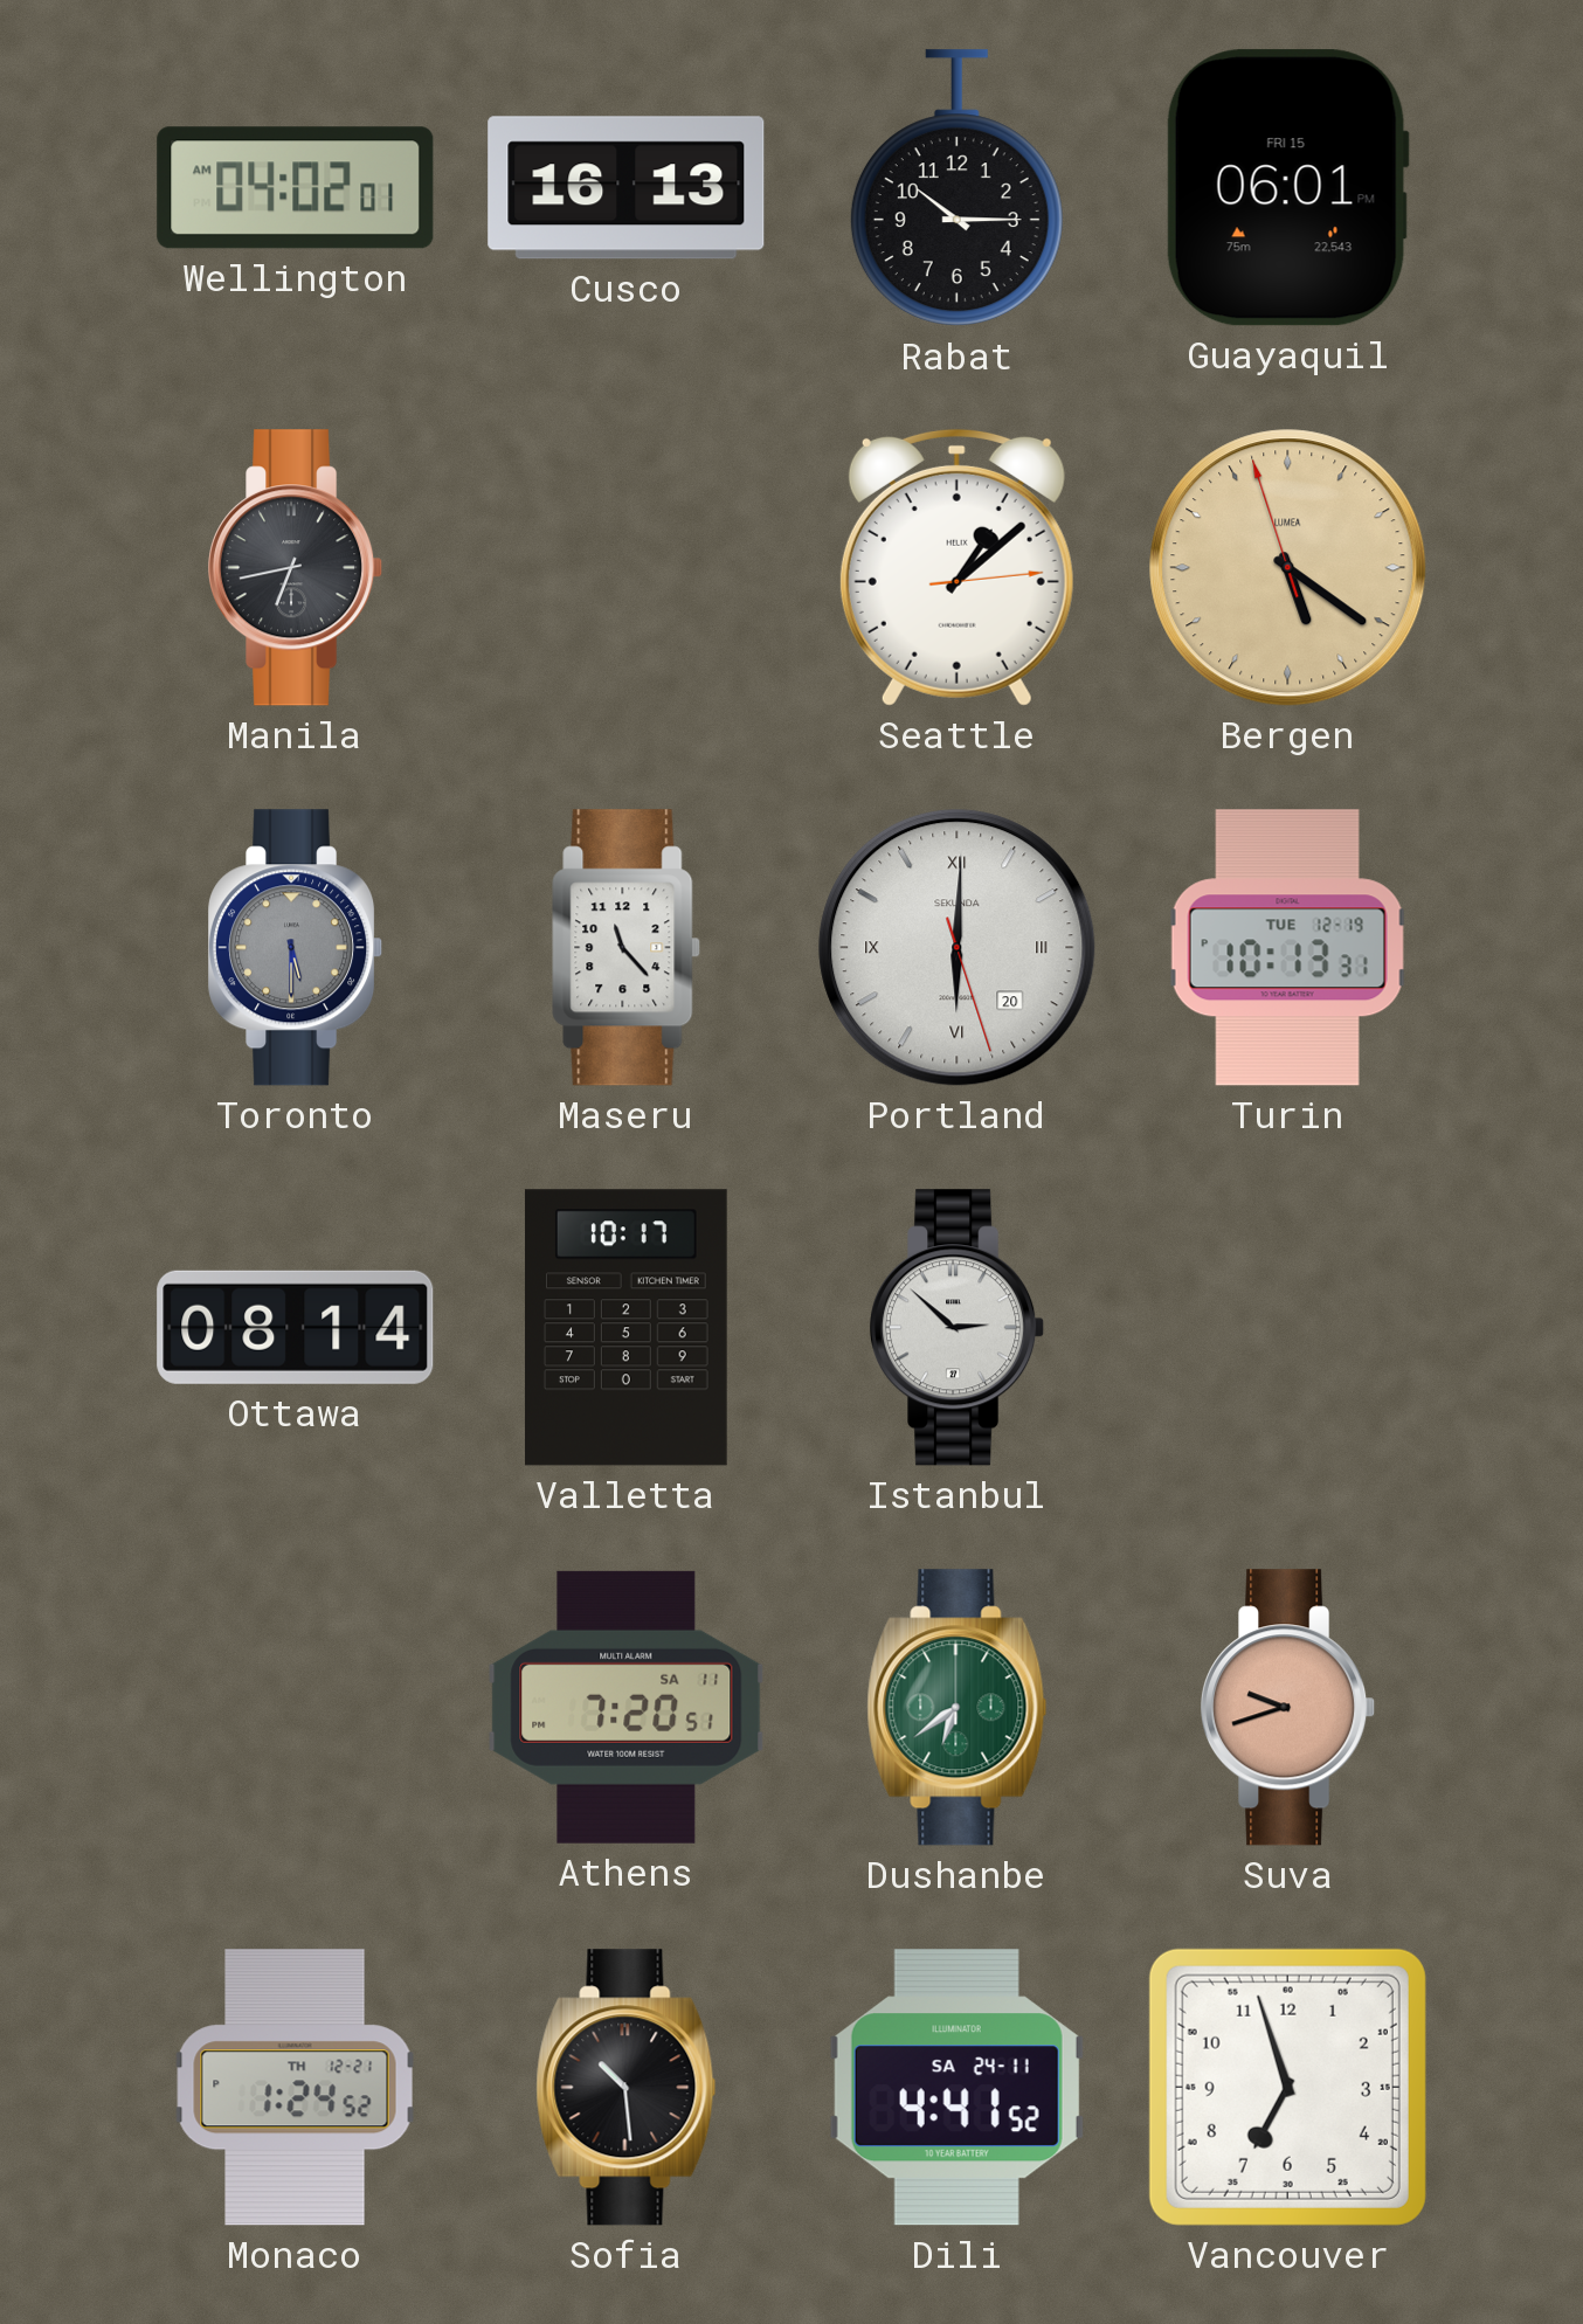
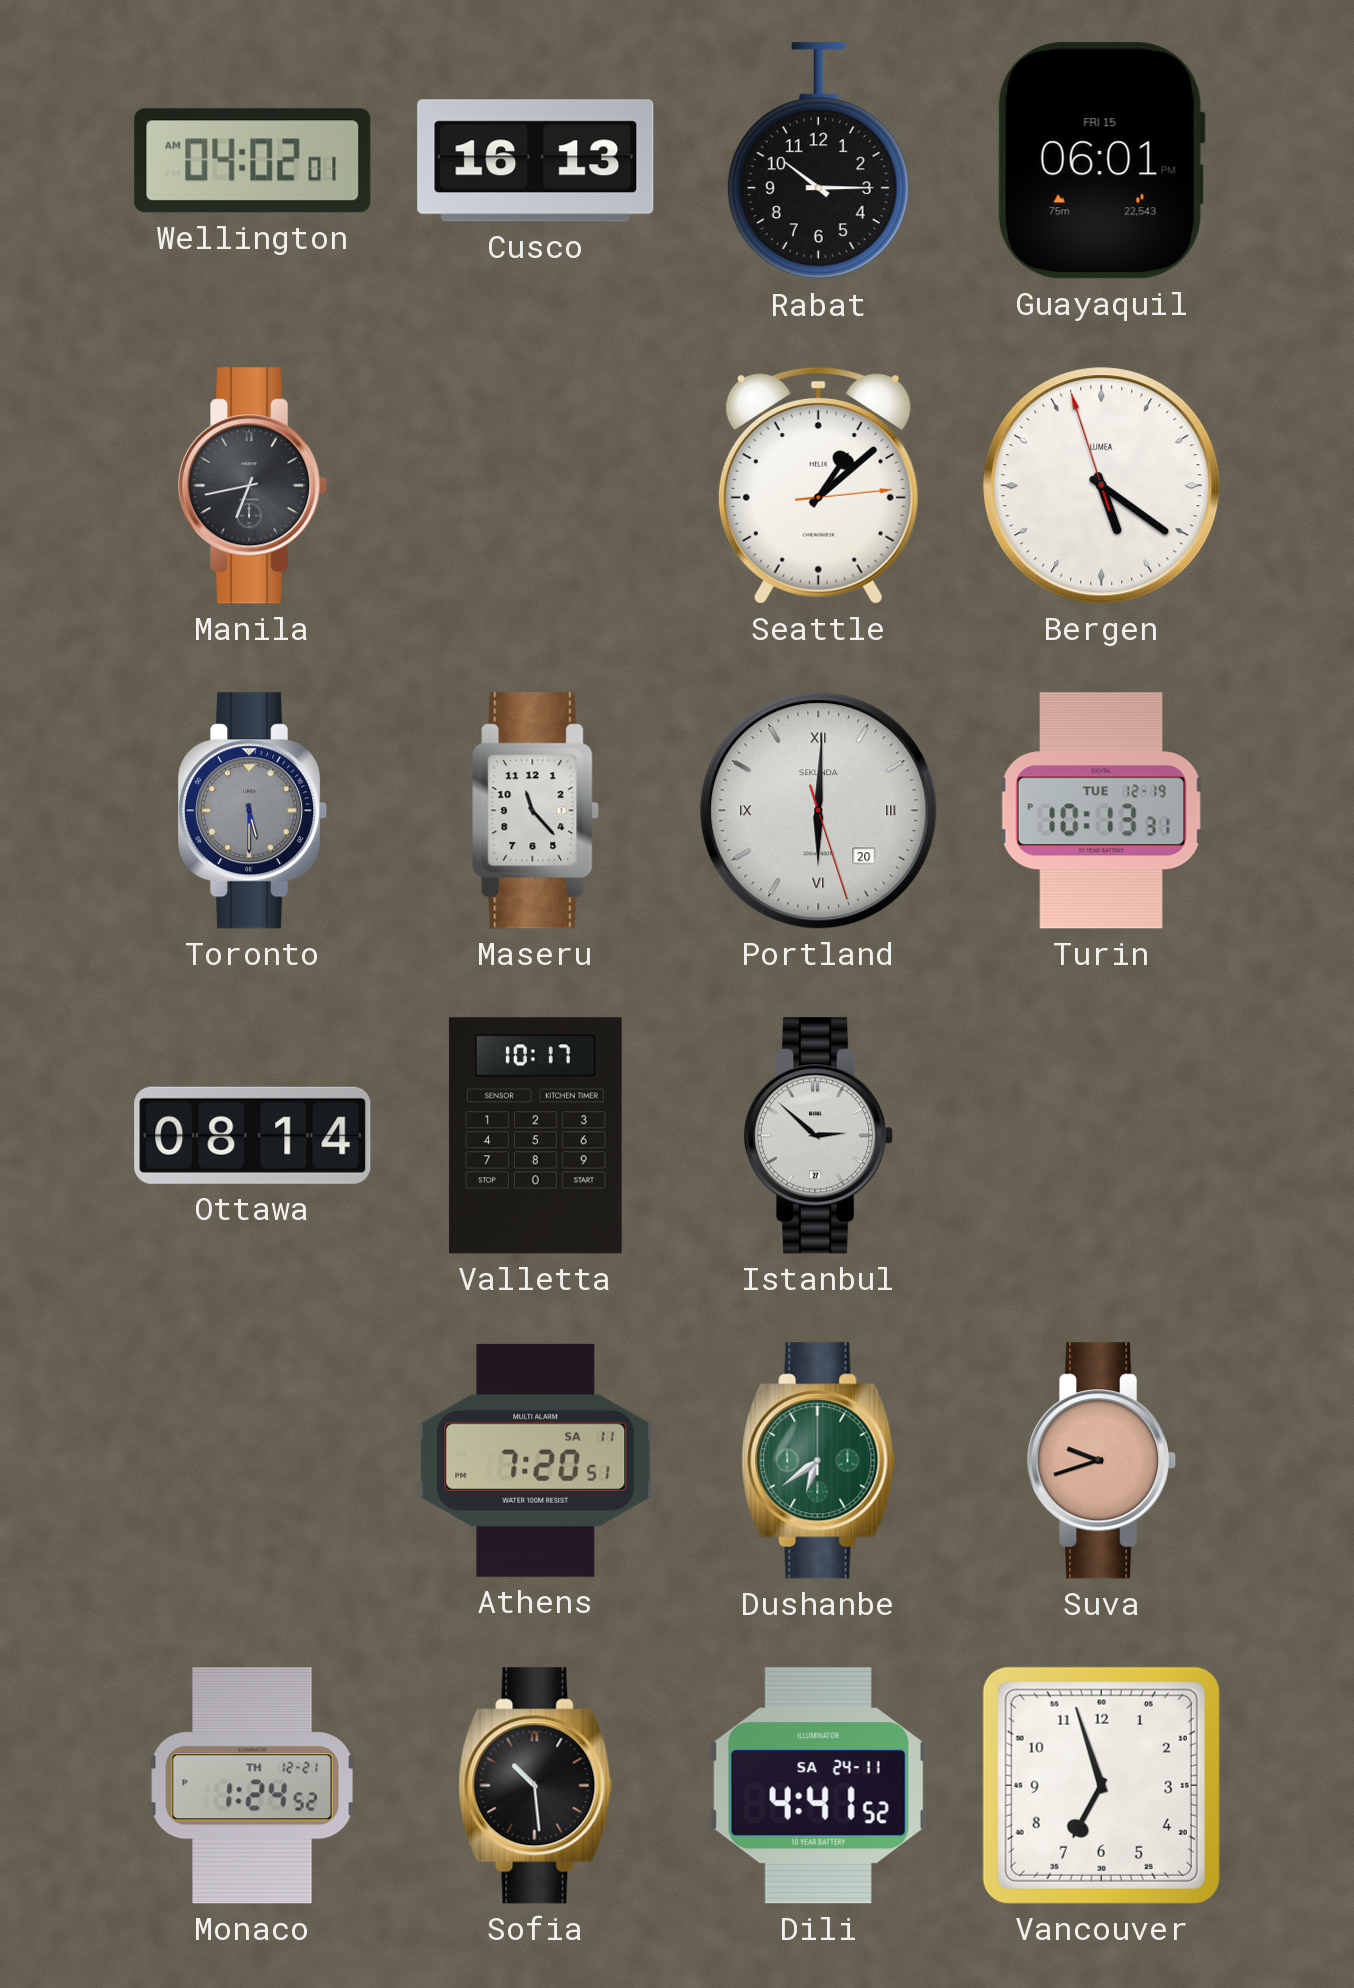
Bergen dial: champagne -> white
